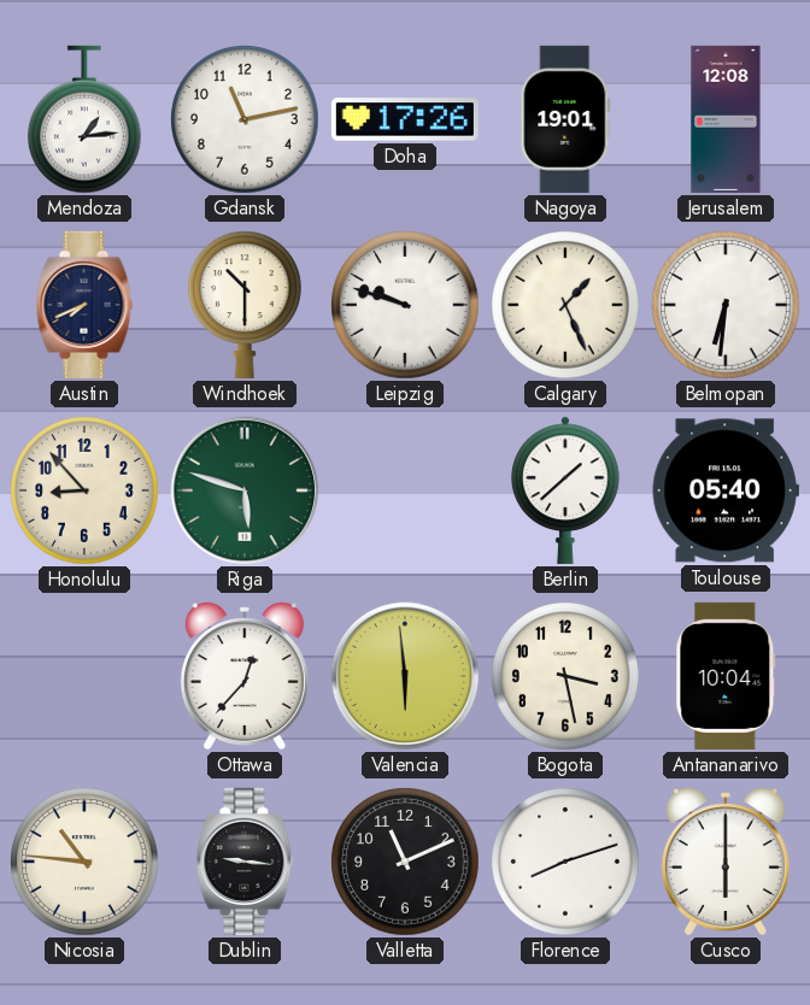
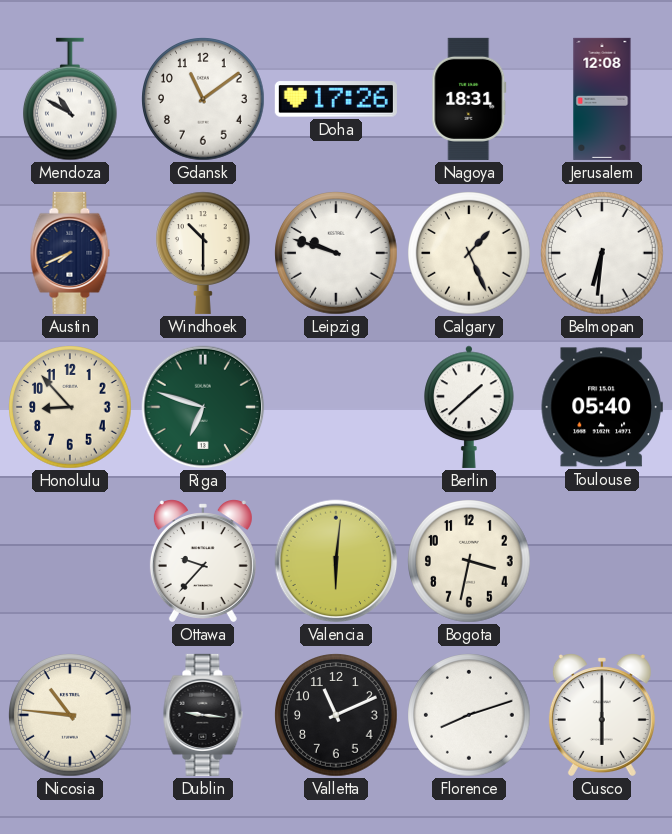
Mendoza: 1:14 -> 10:50
Gdansk: 11:13 -> 11:09
Nagoya: 19:01 -> 18:31
Riga: 5:48 -> 6:48
Ottawa: 12:37 -> 9:37
Valencia: 5:59 -> 6:01
Bogota: 3:28 -> 3:32
Antananarivo: 10:04 -> none
